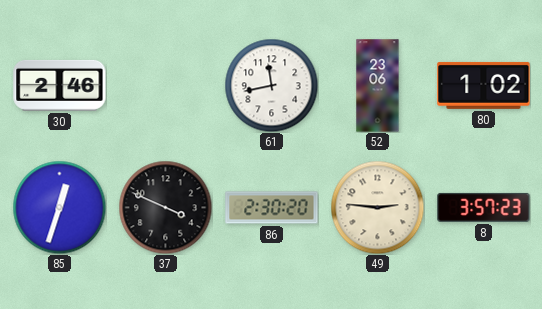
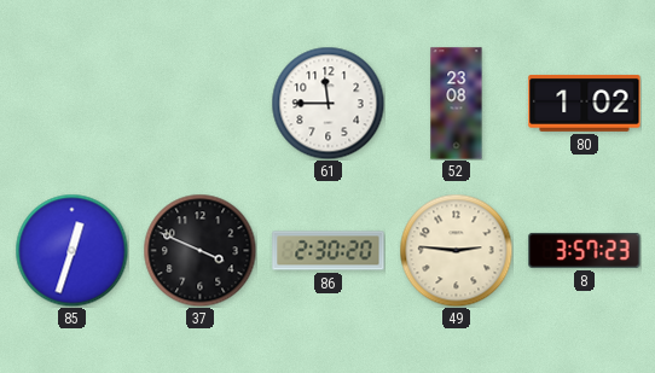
30: 2:46 -> none
61: 11:43 -> 11:45
52: 23:06 -> 23:08
